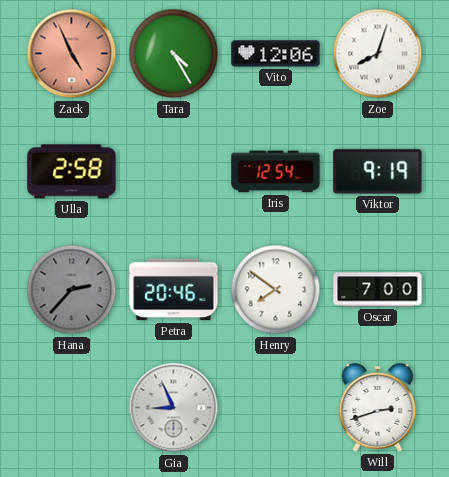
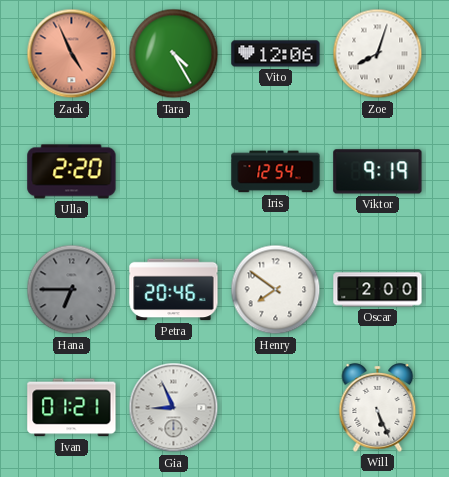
Ulla: 2:58 -> 2:20
Hana: 2:37 -> 6:45
Oscar: 7:00 -> 2:00
Ivan: none -> 01:21
Will: 2:42 -> 5:26
